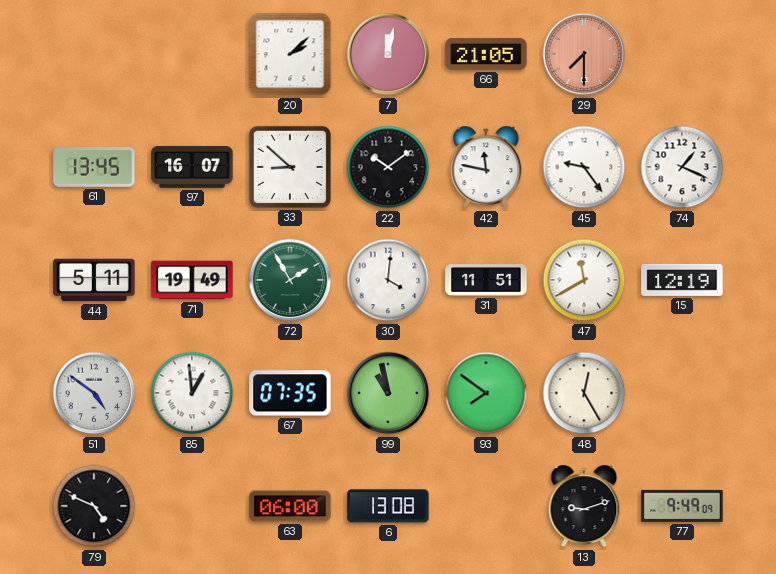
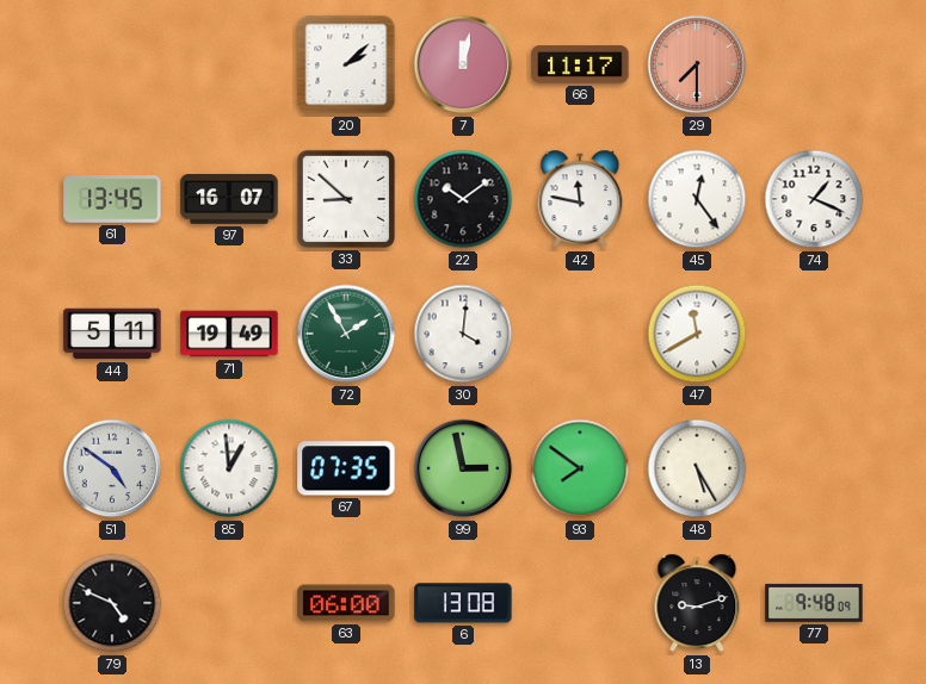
66: 21:05 -> 11:17
45: 9:24 -> 12:24
31: 11:51 -> none
15: 12:19 -> none
99: 10:58 -> 2:58
48: 12:25 -> 5:25
77: 9:49 -> 9:48
